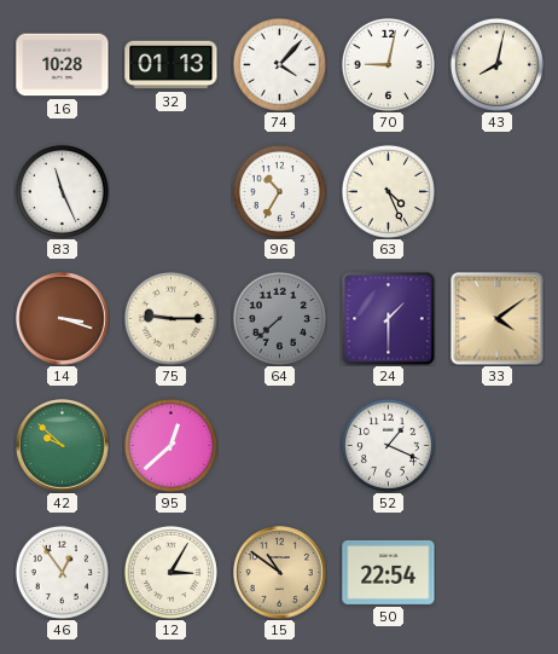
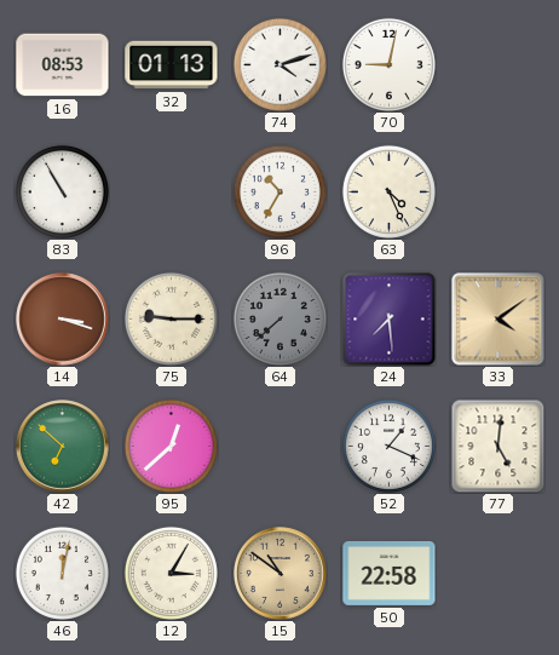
16: 10:28 -> 08:53
74: 4:07 -> 4:12
43: 8:02 -> none
83: 11:26 -> 10:55
24: 1:30 -> 7:29
42: 9:52 -> 6:52
77: none -> 5:01
46: 12:54 -> 12:02
50: 22:54 -> 22:58
